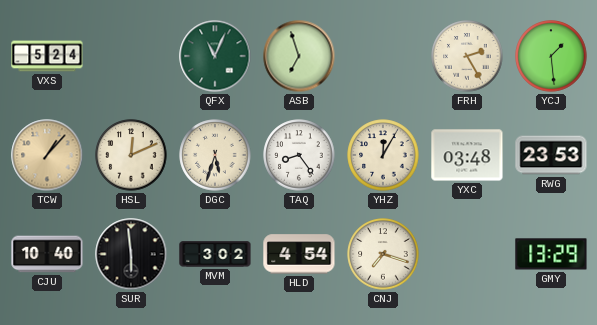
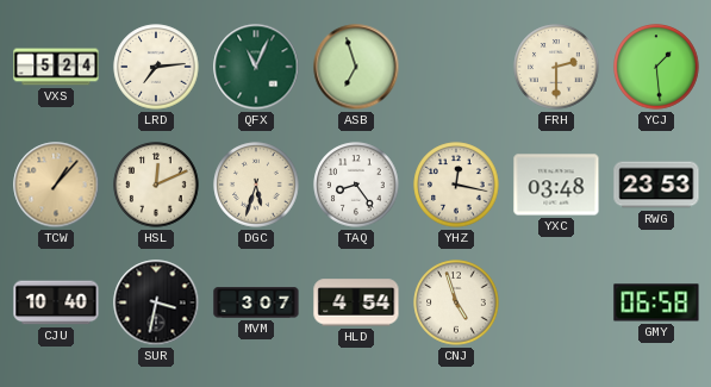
LRD: none -> 7:14
FRH: 2:25 -> 2:30
YHZ: 12:05 -> 12:17
SUR: 5:59 -> 3:32
MVM: 3:02 -> 3:07
CNJ: 7:18 -> 4:57
GMY: 13:29 -> 06:58
